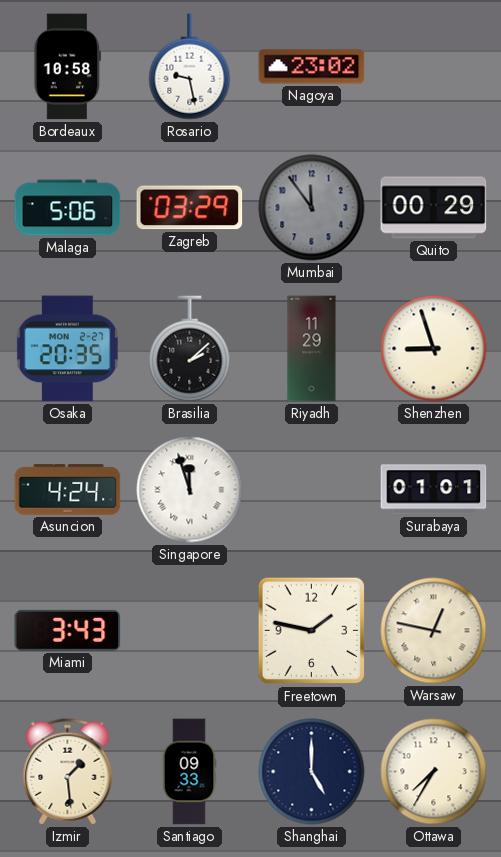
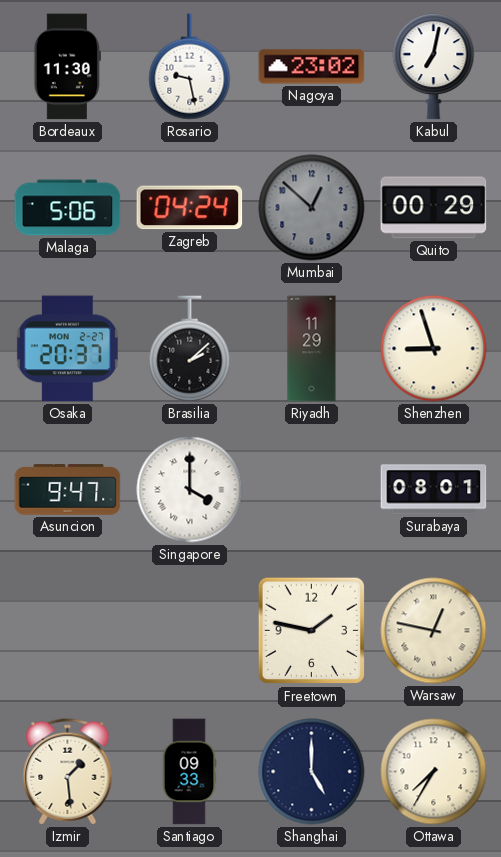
Bordeaux: 10:58 -> 11:30
Kabul: none -> 7:02
Zagreb: 03:29 -> 04:24
Mumbai: 11:54 -> 12:52
Osaka: 20:35 -> 20:37
Asuncion: 4:24 -> 9:47
Singapore: 11:57 -> 4:00
Surabaya: 01:01 -> 08:01
Miami: 3:43 -> none
